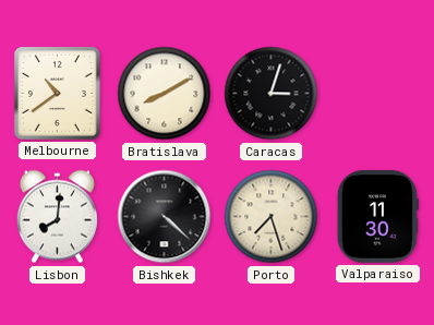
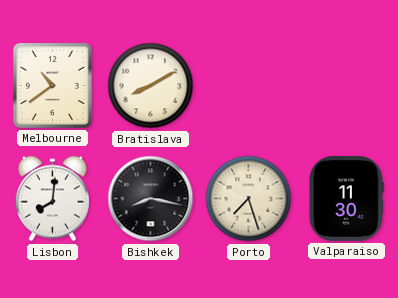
Caracas: 3:03 -> none
Bishkek: 4:22 -> 8:17
